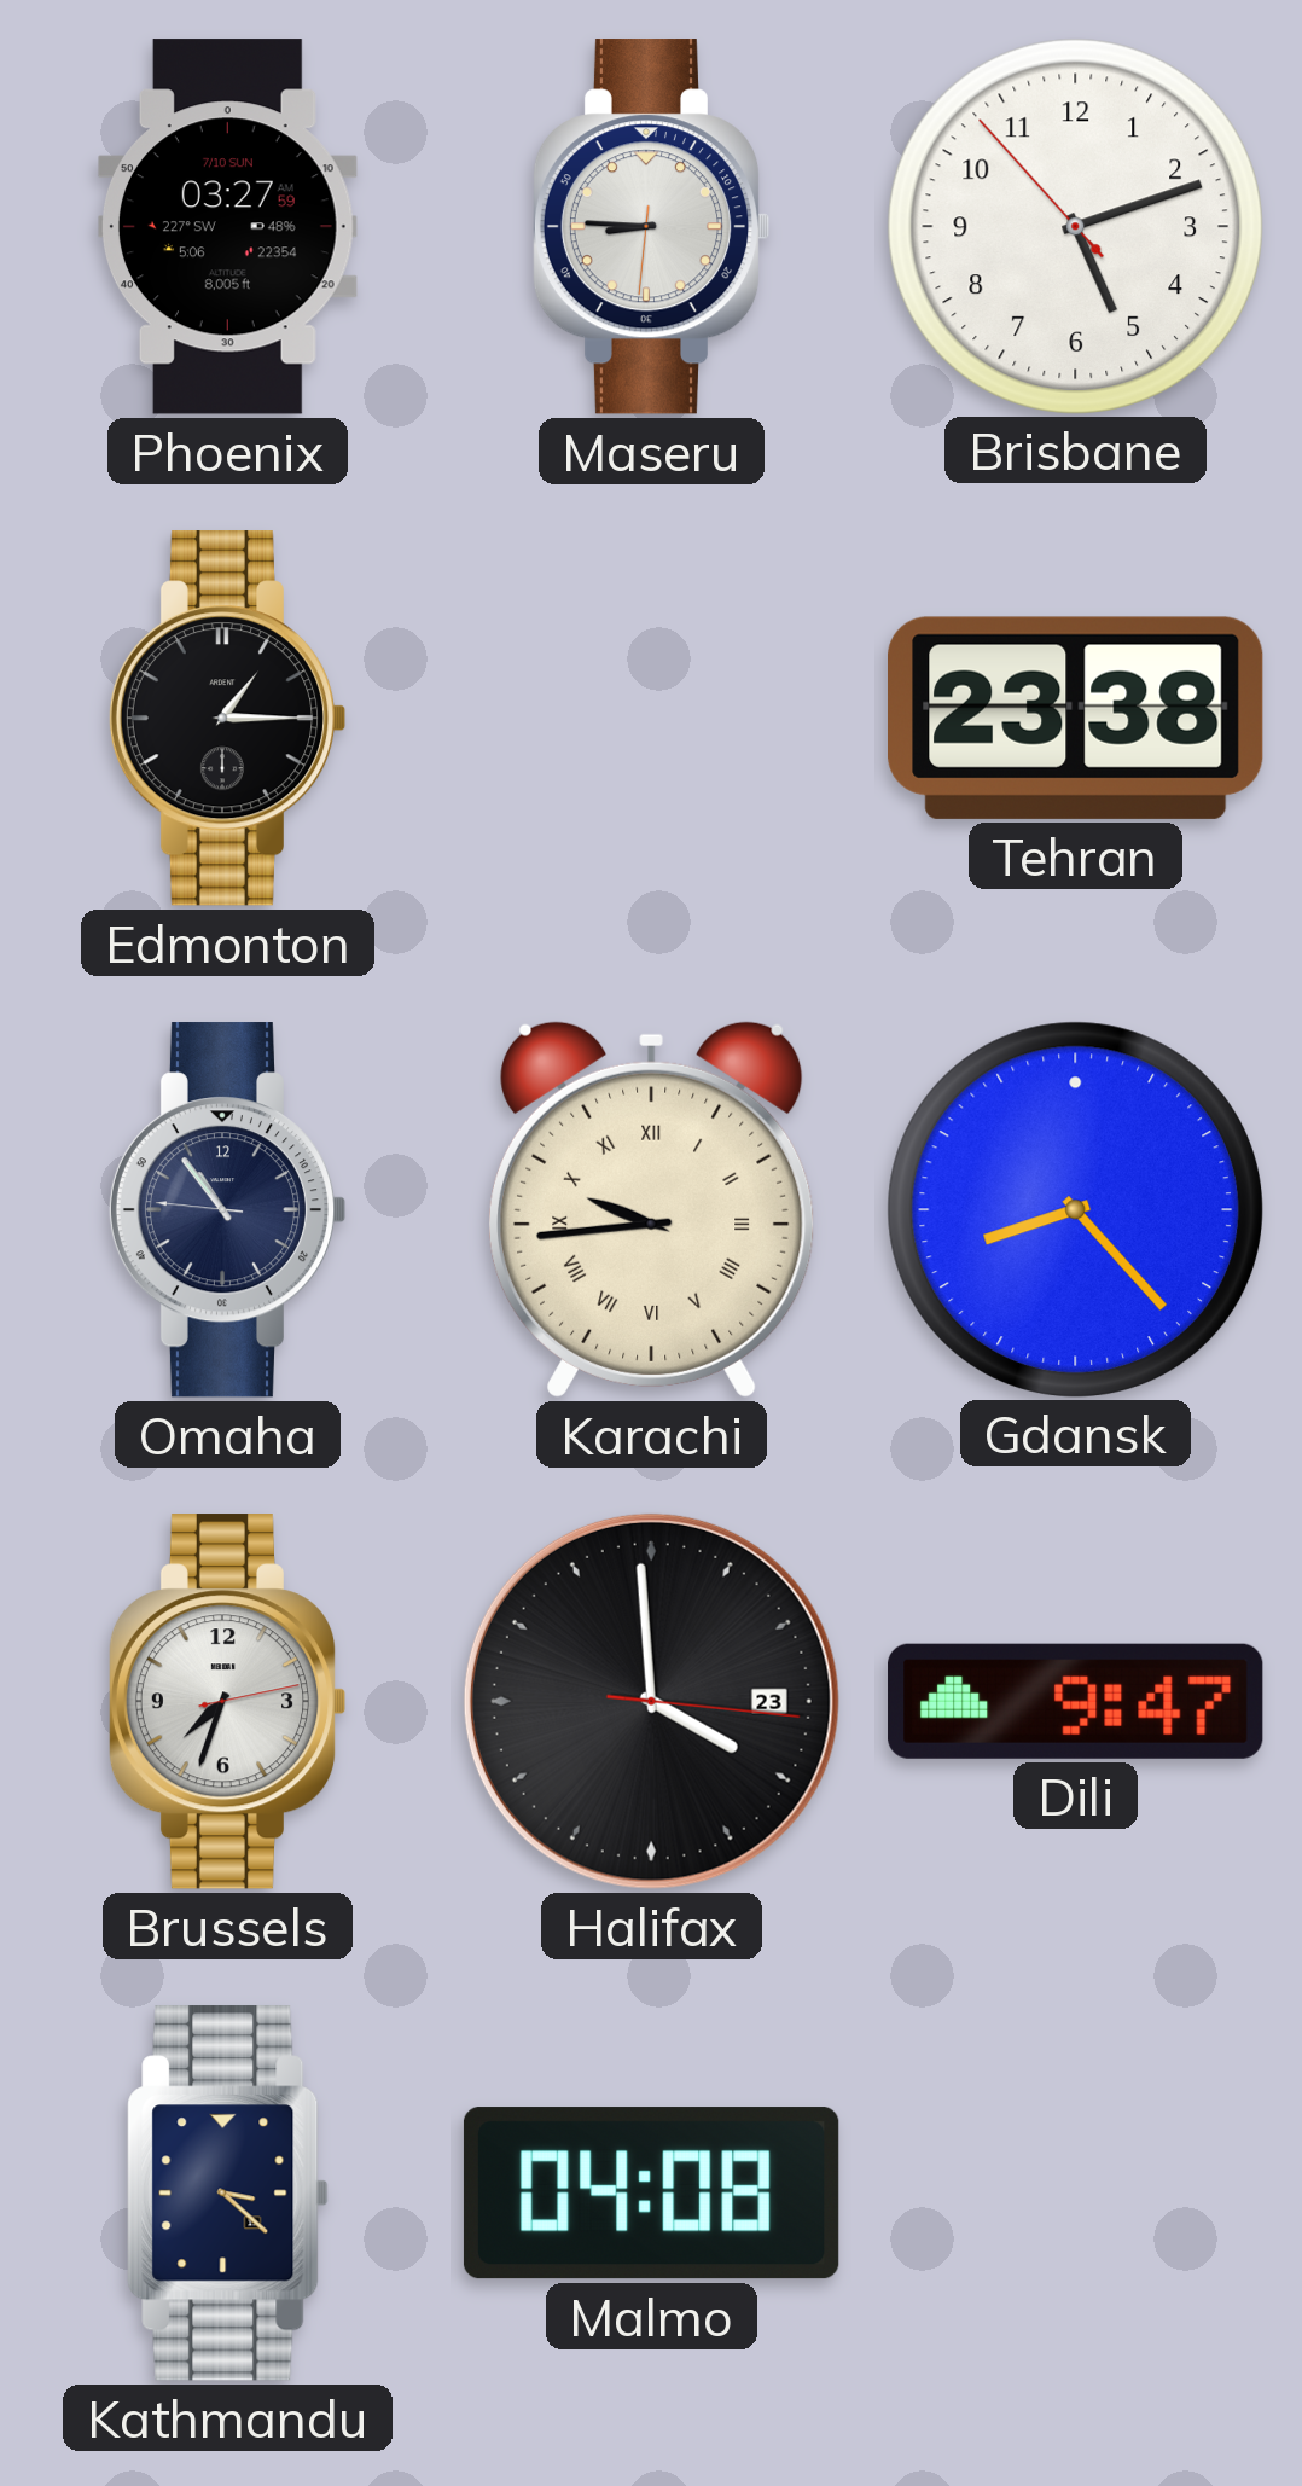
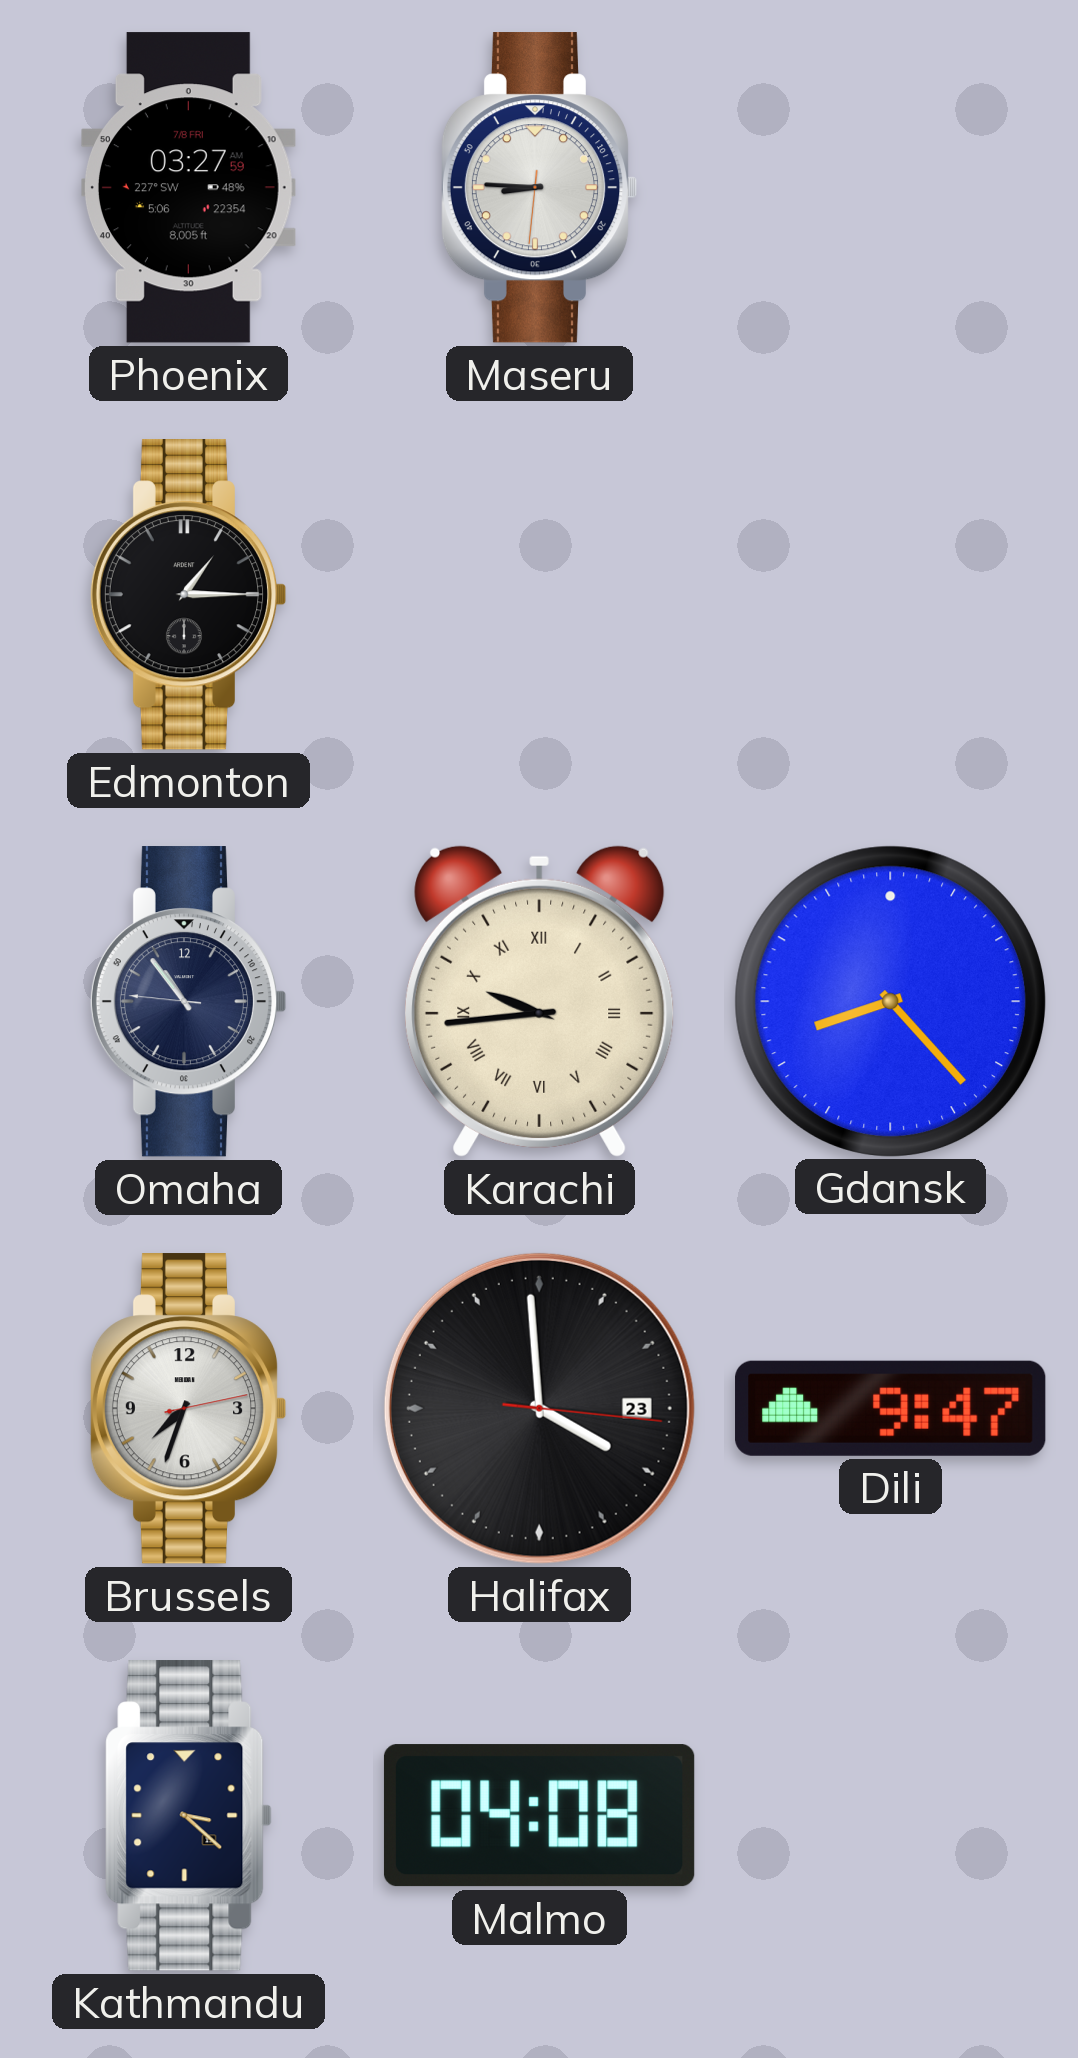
Phoenix date: 7/10 SUN -> 7/8 FRI
Brisbane: 5:11 -> none
Tehran: 23:38 -> none
